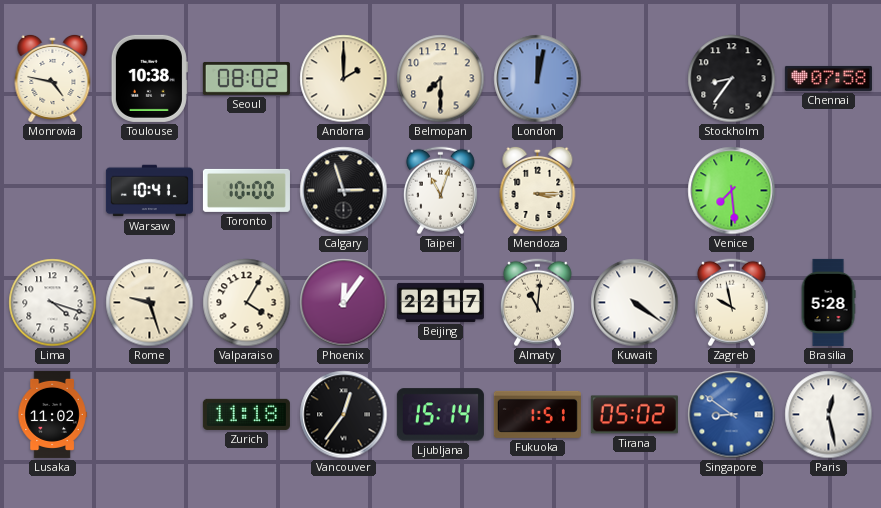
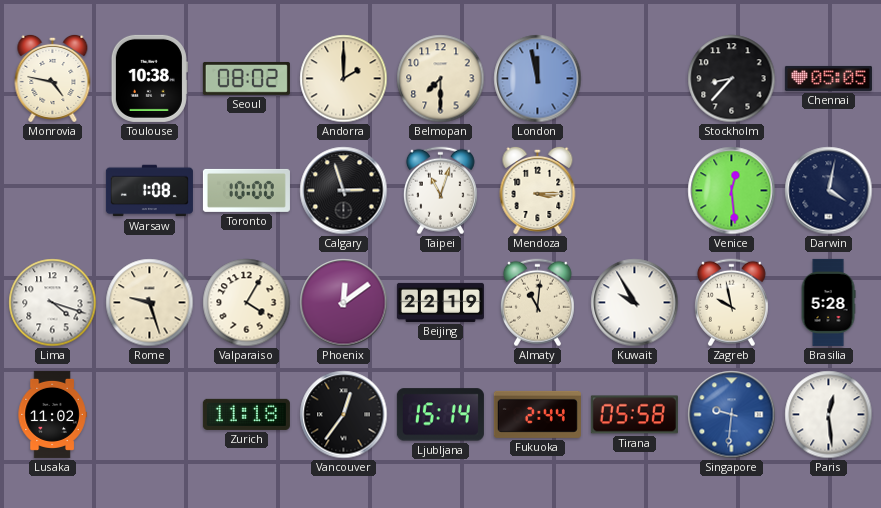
London: 12:02 -> 11:58
Stockholm: 8:36 -> 8:37
Chennai: 07:58 -> 05:05
Warsaw: 10:41 -> 1:08
Venice: 7:29 -> 12:29
Darwin: none -> 4:02
Phoenix: 12:06 -> 12:09
Beijing: 22:17 -> 22:19
Kuwait: 4:21 -> 9:55
Fukuoka: 1:51 -> 2:44
Tirana: 05:02 -> 05:58
Singapore: 8:51 -> 9:31
Paris: 12:28 -> 12:29
